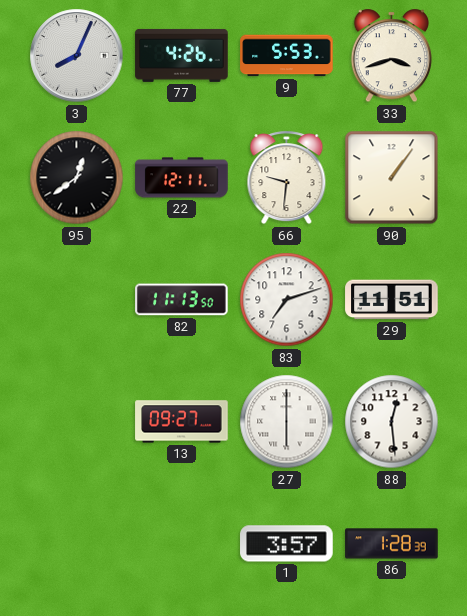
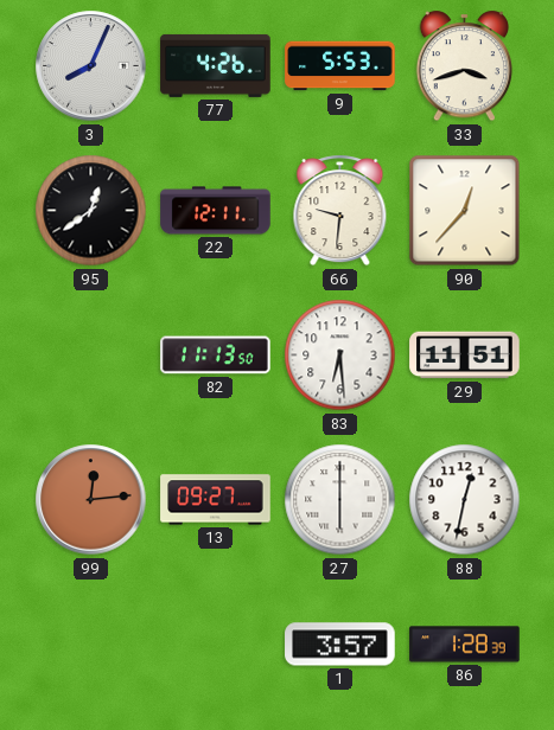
90: 1:06 -> 12:37
83: 7:12 -> 6:29
99: none -> 12:14
88: 12:29 -> 12:32
